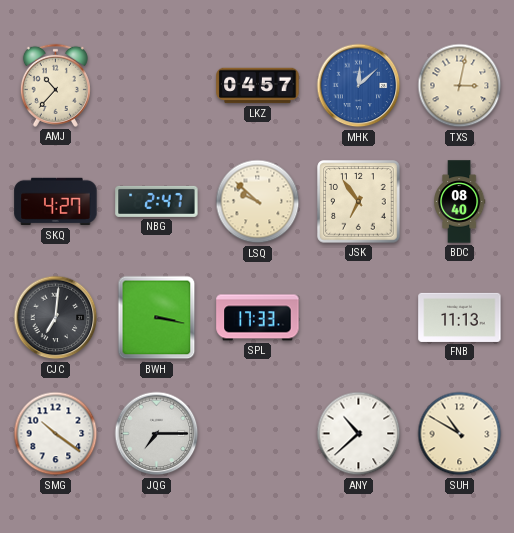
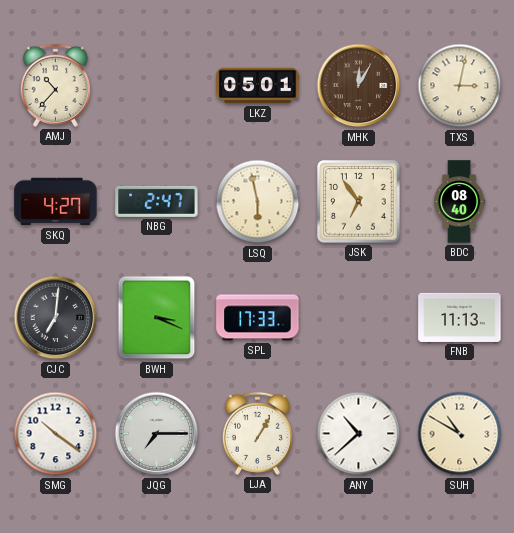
LKZ: 04:57 -> 05:01
MHK: 12:08 -> 12:05
MHK dial: blue -> brown
LSQ: 9:52 -> 5:58
BWH: 3:17 -> 3:19
LJA: none -> 1:05
